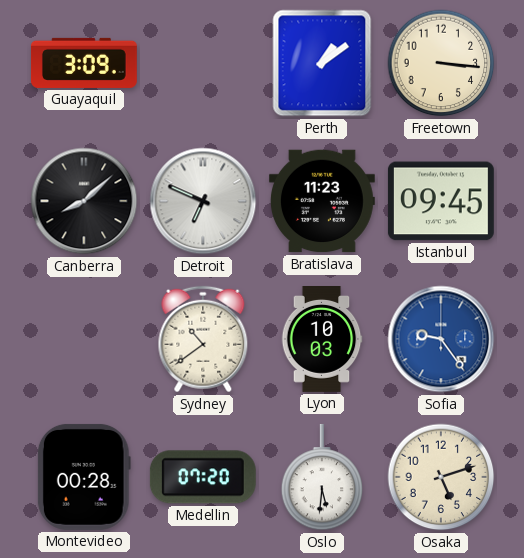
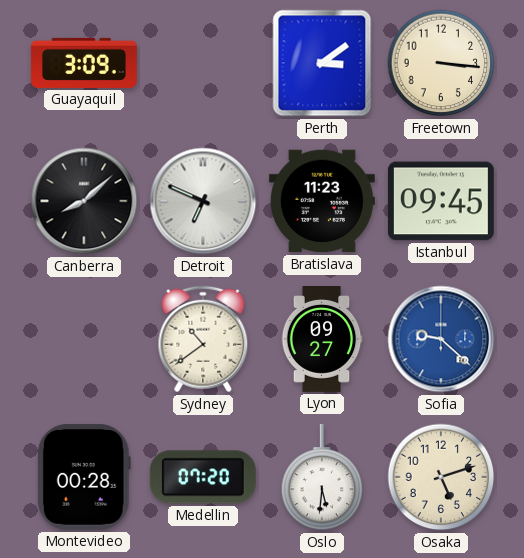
Perth: 1:09 -> 3:09
Lyon: 10:03 -> 09:27
Sofia: 9:24 -> 9:22
